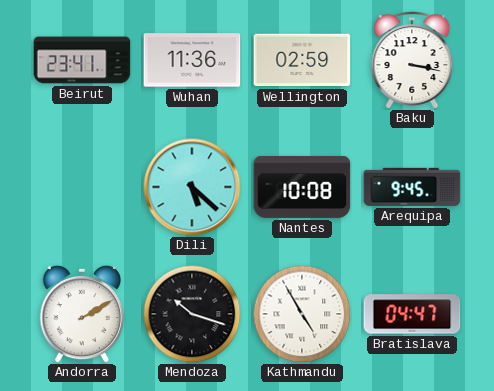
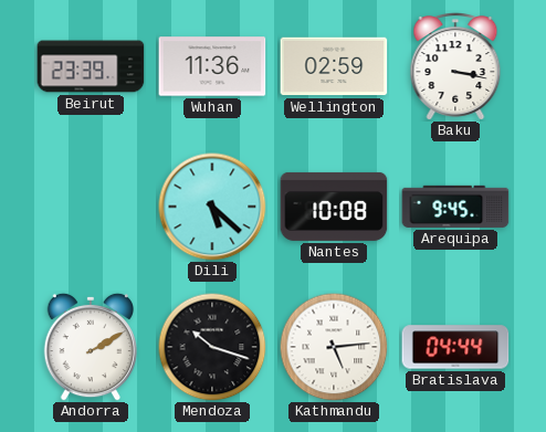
Beirut: 23:41 -> 23:39
Kathmandu: 4:55 -> 5:14
Bratislava: 04:47 -> 04:44
